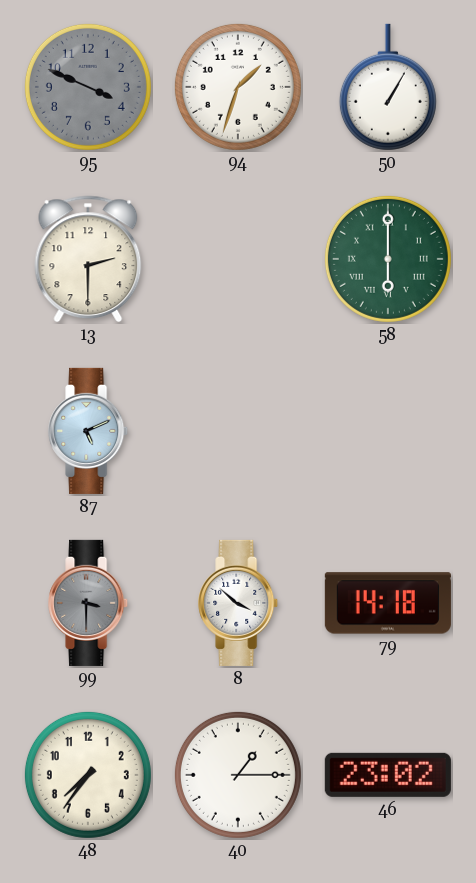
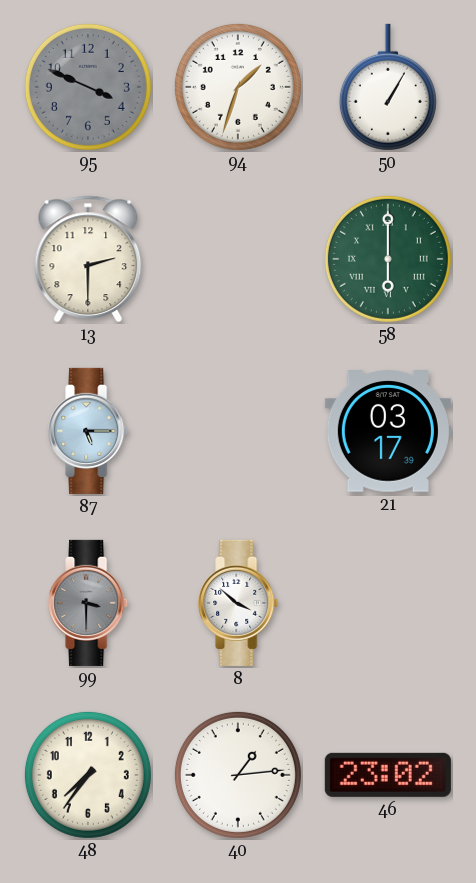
87: 5:11 -> 5:15
21: none -> 03:17
79: 14:18 -> none
40: 1:15 -> 1:14
